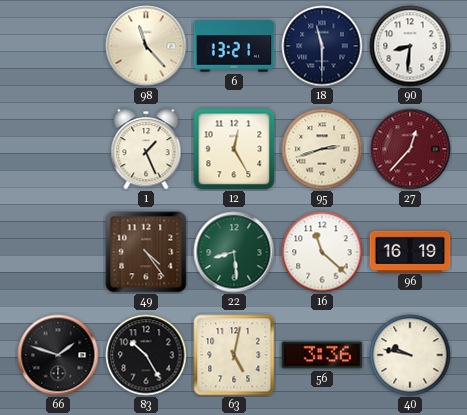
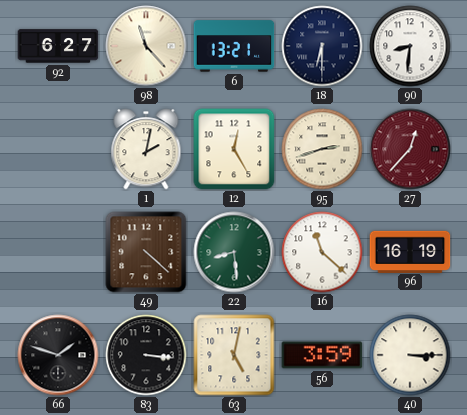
92: none -> 6:27
18: 11:30 -> 6:30
1: 1:26 -> 2:02
49: 4:24 -> 4:22
83: 10:25 -> 3:16
56: 3:36 -> 3:59
40: 9:47 -> 3:15
